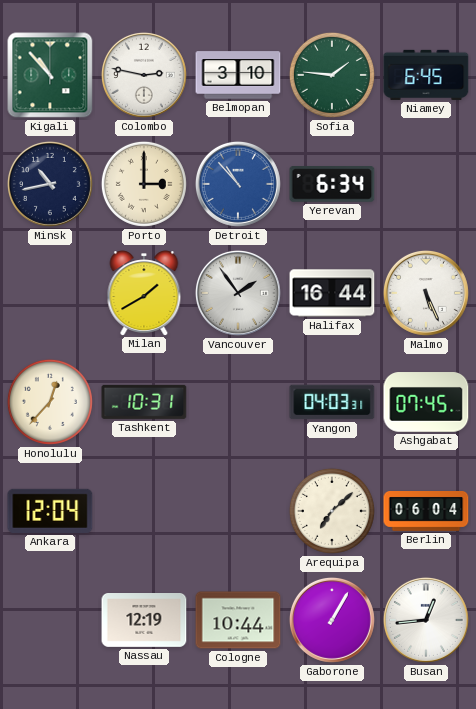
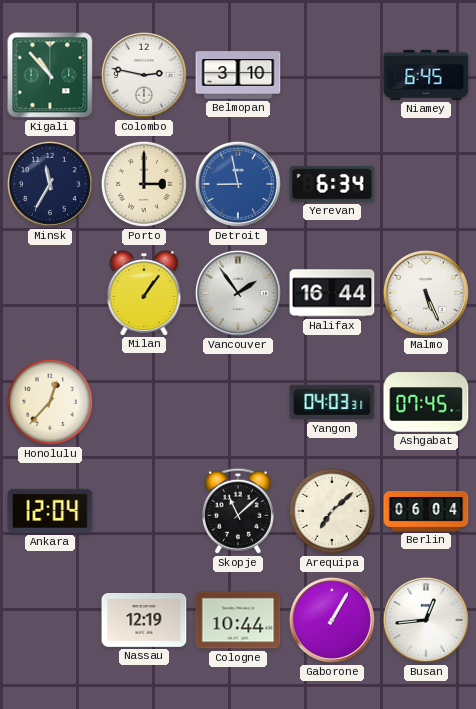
Sofia: 1:46 -> none
Minsk: 10:43 -> 11:35
Detroit: 10:53 -> 8:58
Milan: 1:40 -> 1:06
Tashkent: 10:31 -> none
Skopje: none -> 11:08
